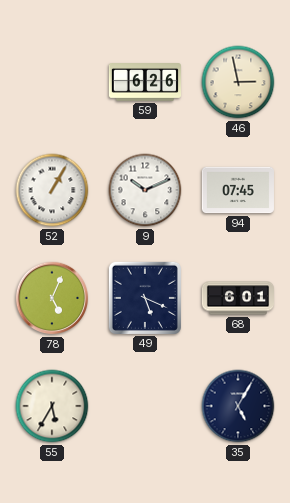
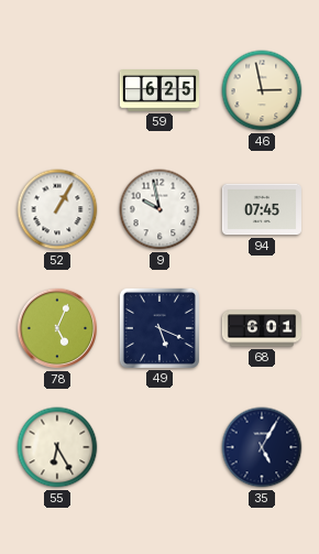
59: 6:26 -> 6:25
9: 10:11 -> 9:58
55: 5:35 -> 6:25
